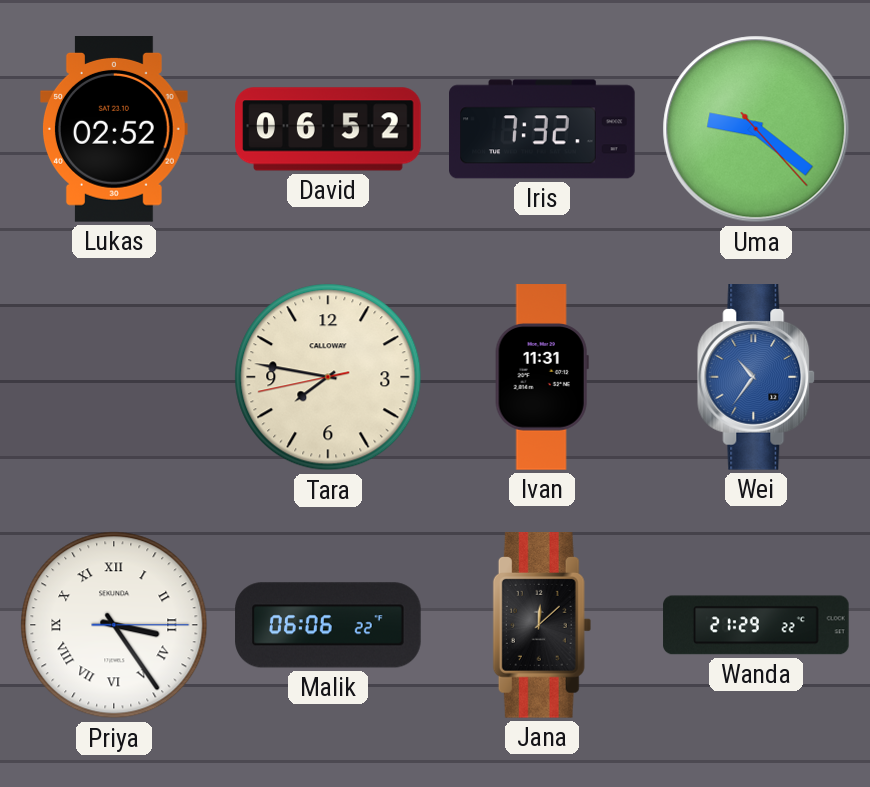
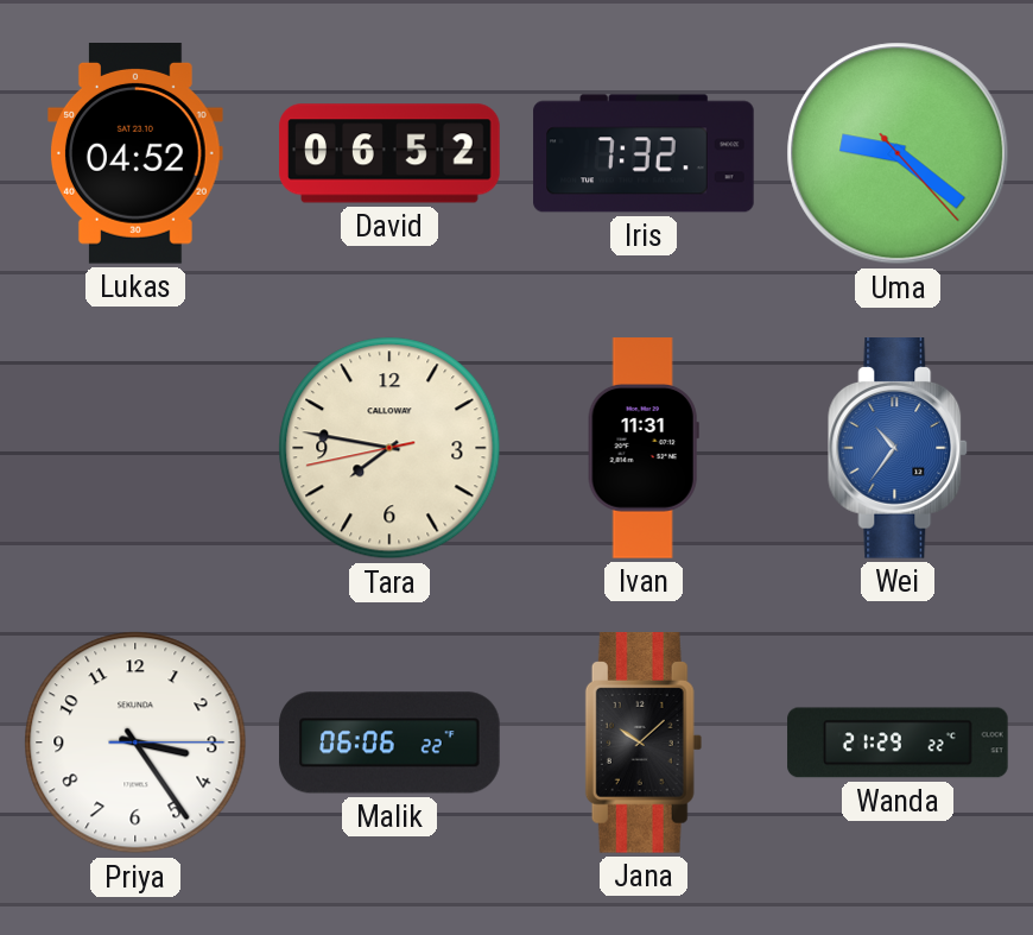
Lukas: 02:52 -> 04:52
Priya numerals: Roman -> Arabic
Jana: 12:08 -> 10:08
